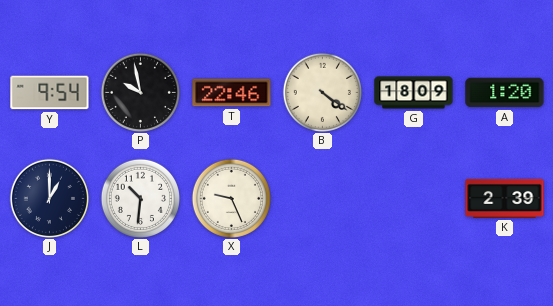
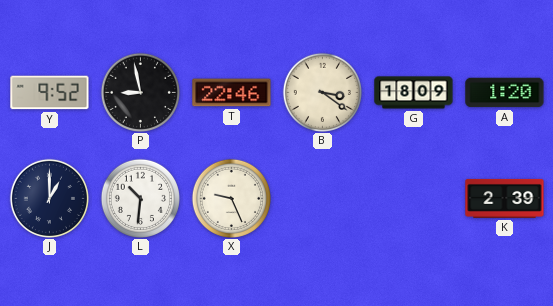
Y: 9:54 -> 9:52
P: 9:58 -> 8:58
B: 4:21 -> 3:21
